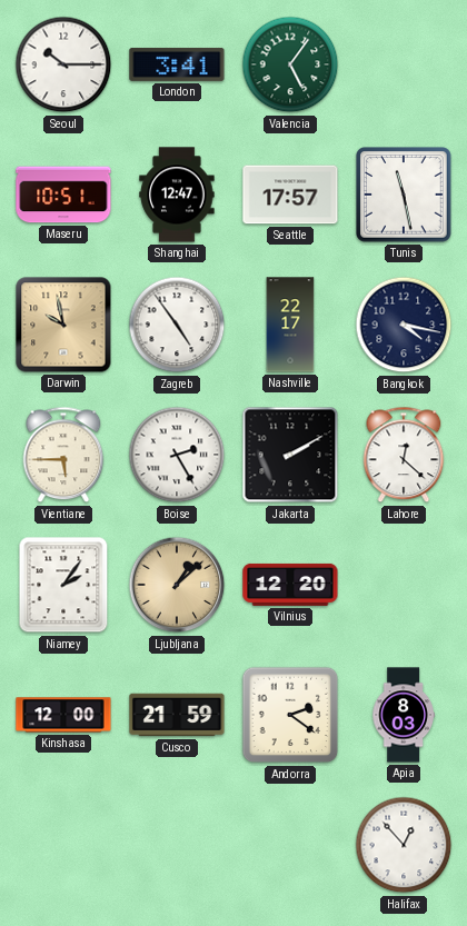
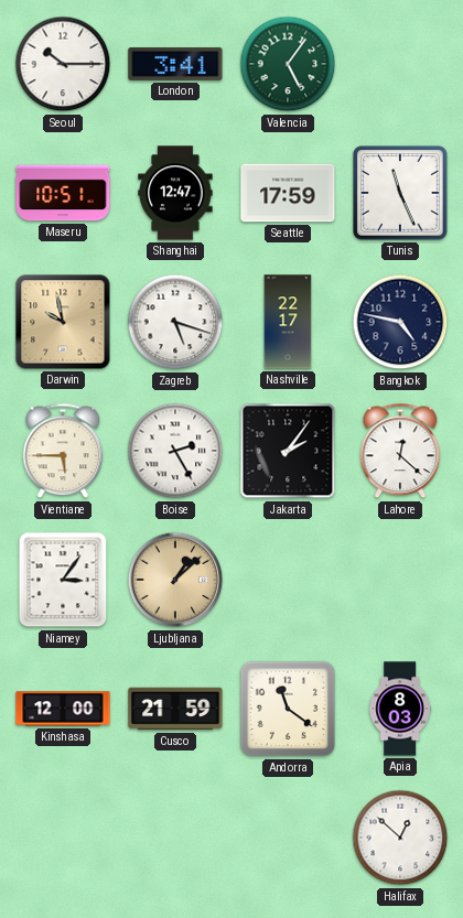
Seattle: 17:57 -> 17:59
Tunis: 11:28 -> 11:26
Zagreb: 4:54 -> 5:18
Bangkok: 4:17 -> 4:47
Jakarta: 2:10 -> 2:06
Niamey: 2:06 -> 3:06
Vilnius: 12:20 -> none
Andorra: 2:21 -> 11:21
Halifax: 12:53 -> 12:52
